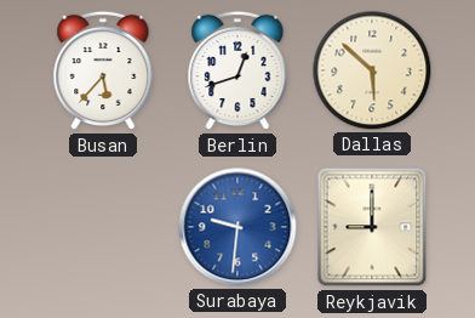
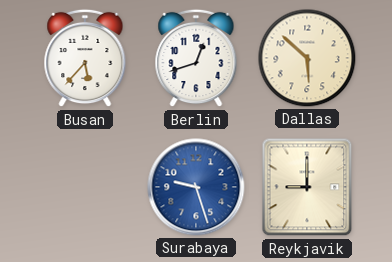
Surabaya: 9:31 -> 9:27
